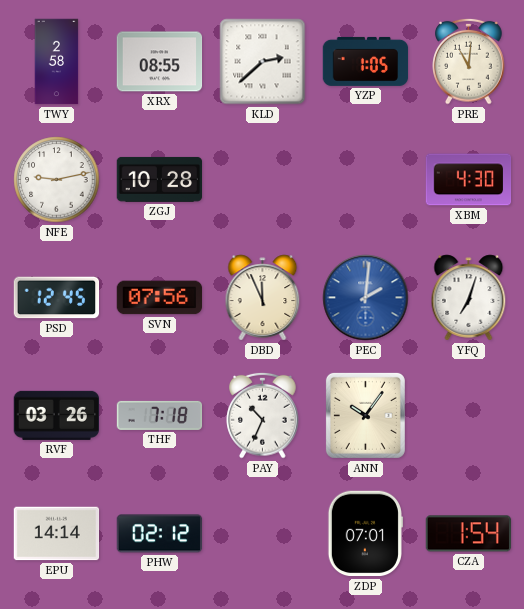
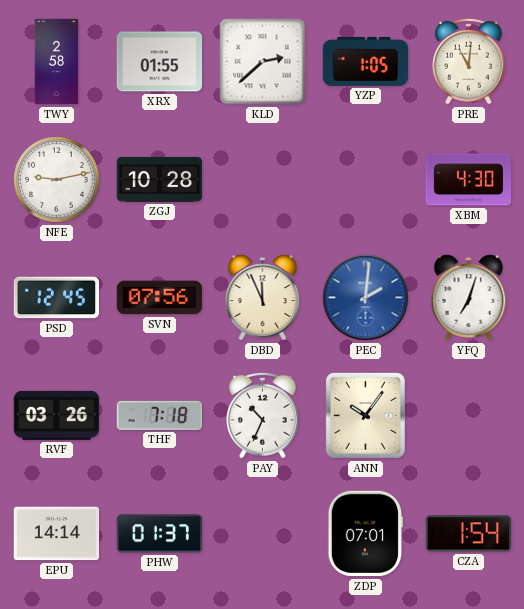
XRX: 08:55 -> 01:55
PHW: 02:12 -> 01:37
